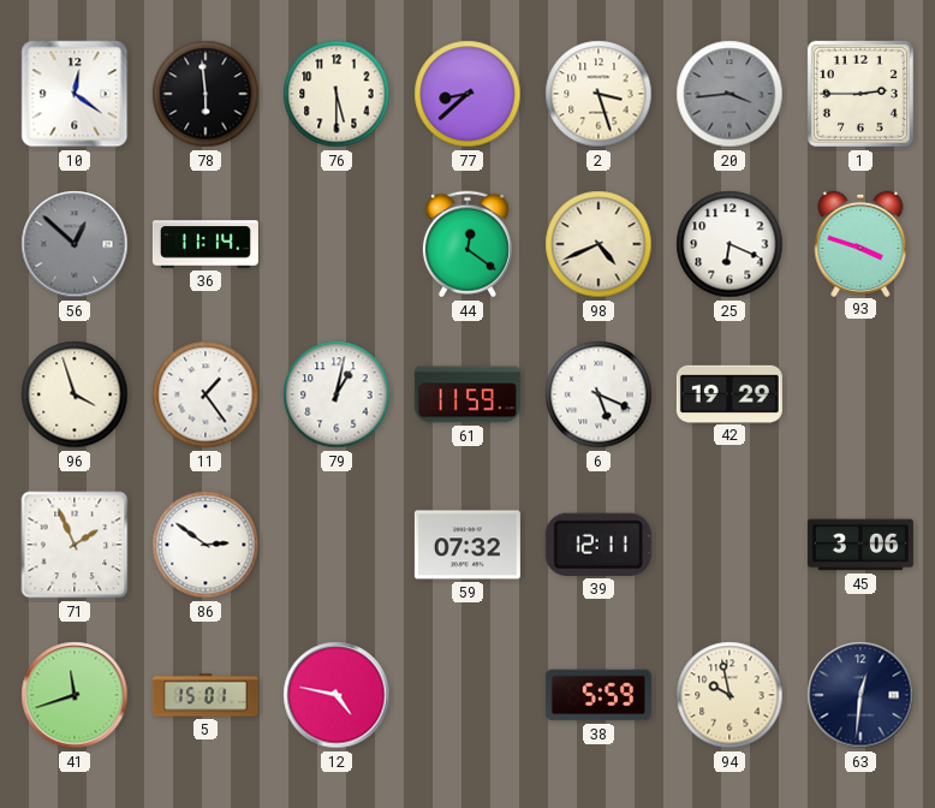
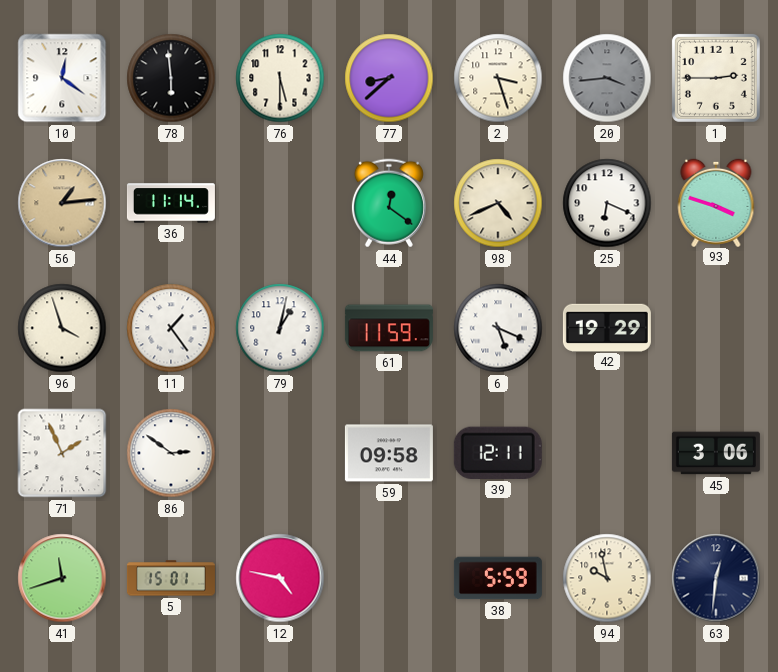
56: 12:52 -> 1:14
56 dial: grey -> champagne
59: 07:32 -> 09:58
